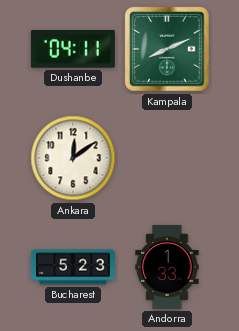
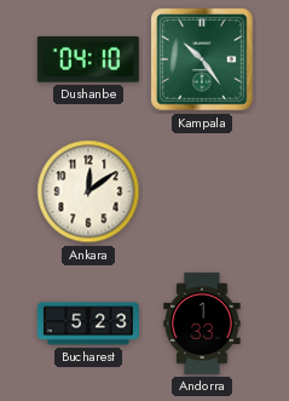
Dushanbe: 04:11 -> 04:10
Kampala: 8:11 -> 10:24
